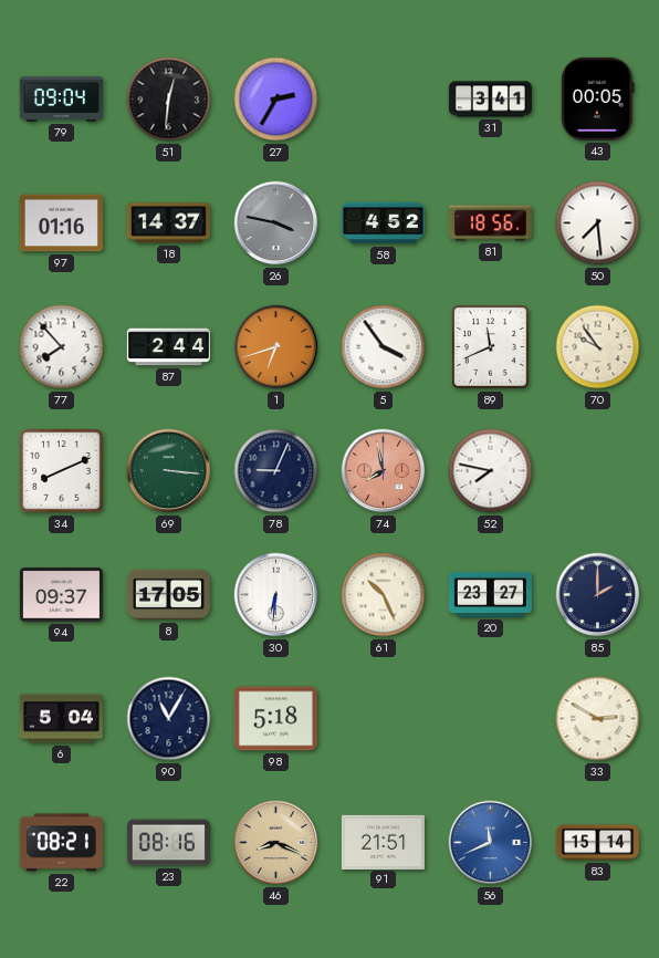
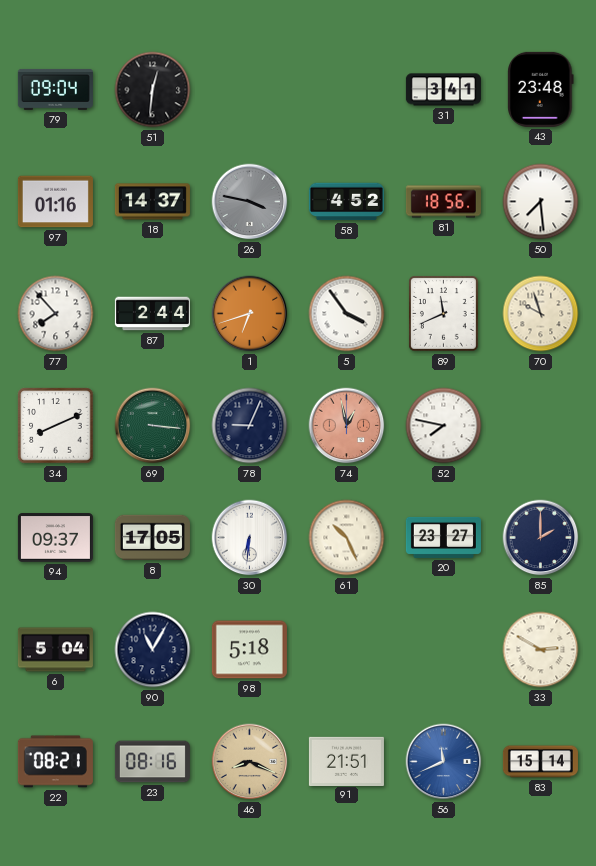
27: 2:35 -> none
43: 00:05 -> 23:48
70: 9:54 -> 9:57
74: 7:58 -> 12:58
